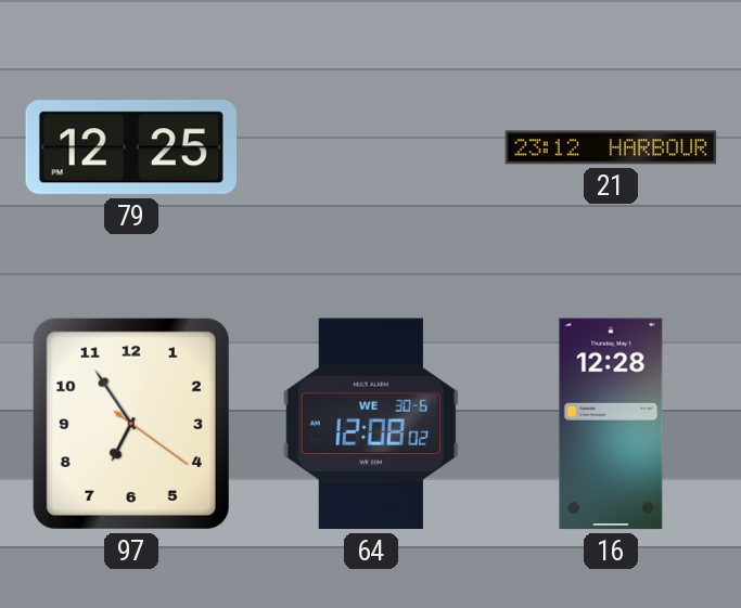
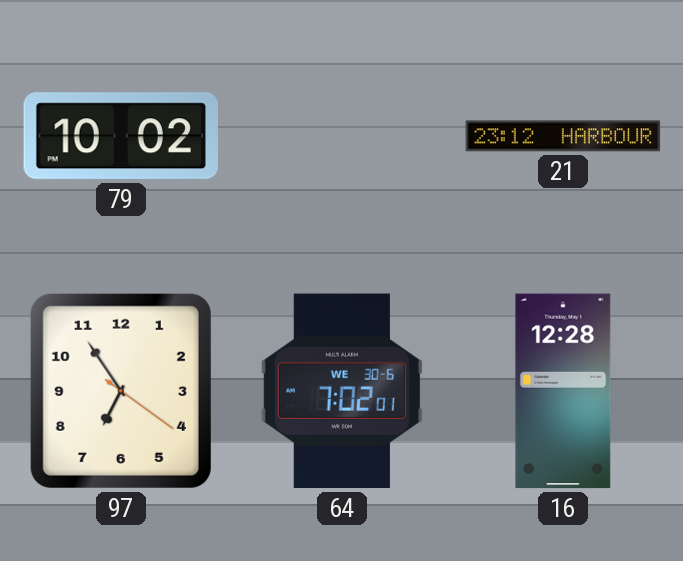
79: 12:25 -> 10:02
64: 12:08 -> 7:02
